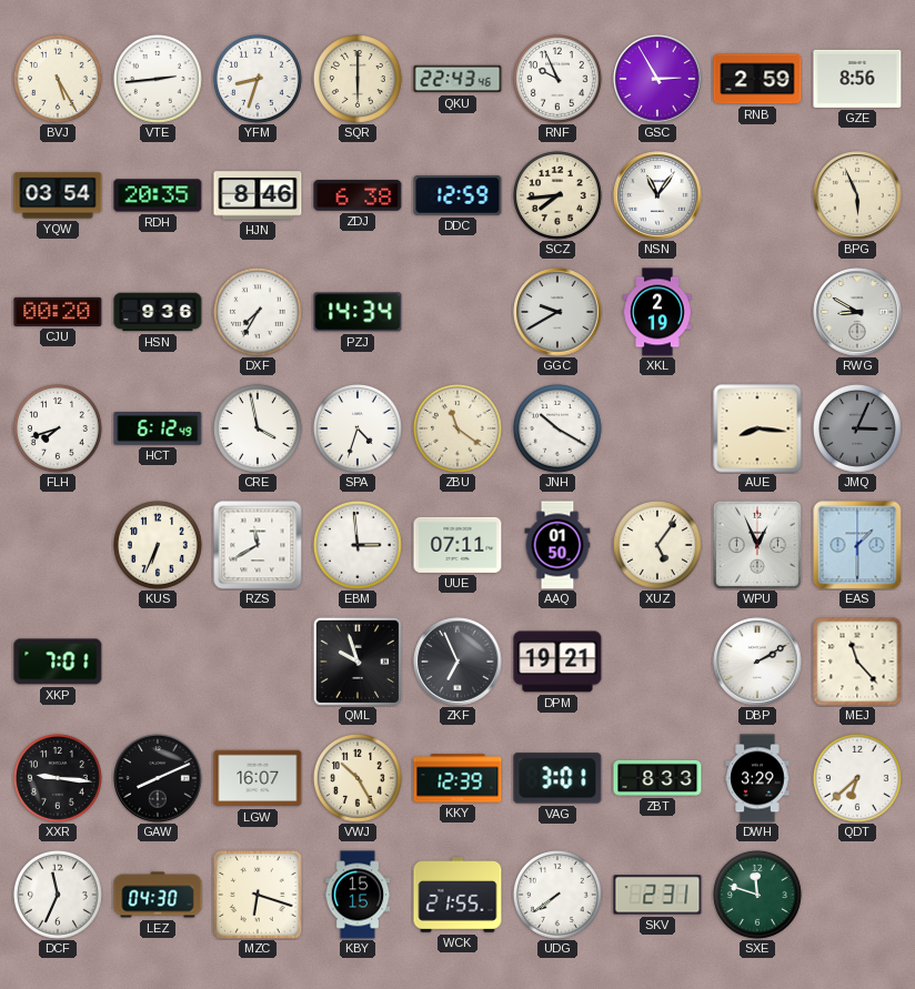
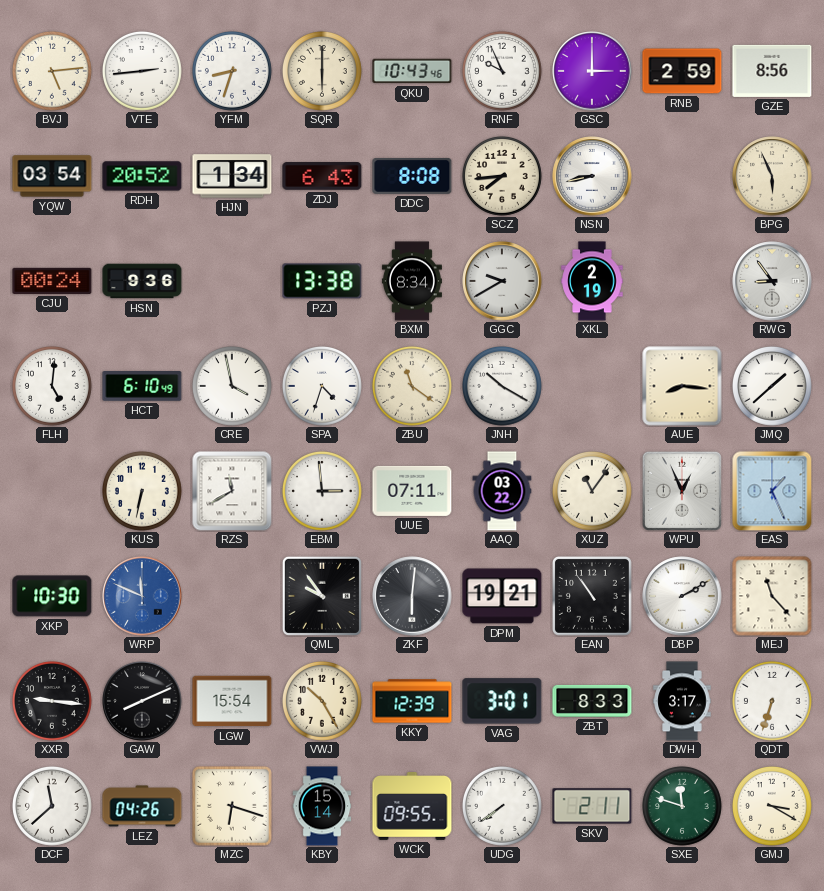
BVJ: 5:25 -> 5:14
QKU: 22:43 -> 10:43
GSC: 2:55 -> 3:00
RDH: 20:35 -> 20:52
HJN: 8:46 -> 1:34
ZDJ: 6:38 -> 6:43
DDC: 12:59 -> 8:08
NSN: 11:06 -> 8:43
CJU: 00:20 -> 00:24
DXF: 7:35 -> none
PZJ: 14:34 -> 13:38
BXM: none -> 8:34
RWG: 8:50 -> 8:54
FLH: 7:42 -> 5:01
HCT: 6:12 -> 6:10
JMQ: 3:04 -> 1:38
JMQ dial: grey -> white
KUS: 6:34 -> 6:32
AAQ: 01:50 -> 03:22
XUZ: 5:06 -> 11:06
EAS: 1:30 -> 1:26
XKP: 7:01 -> 10:30
WRP: none -> 11:49
QML: 9:57 -> 9:54
ZKF: 6:56 -> 6:01
EAN: none -> 10:54
LGW: 16:07 -> 15:54
DWH: 3:29 -> 3:17
QDT: 6:38 -> 6:33
DCF: 11:34 -> 11:38
LEZ: 04:30 -> 04:26
KBY: 15:15 -> 15:14
WCK: 21:55 -> 09:55
SKV: 2:31 -> 2:11
GMJ: none -> 3:20
